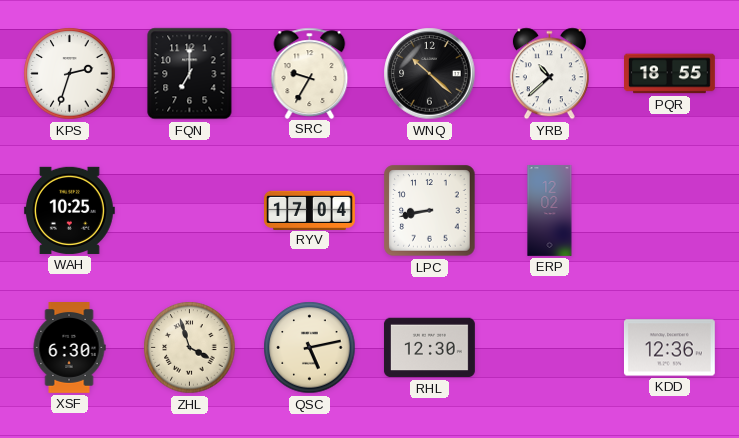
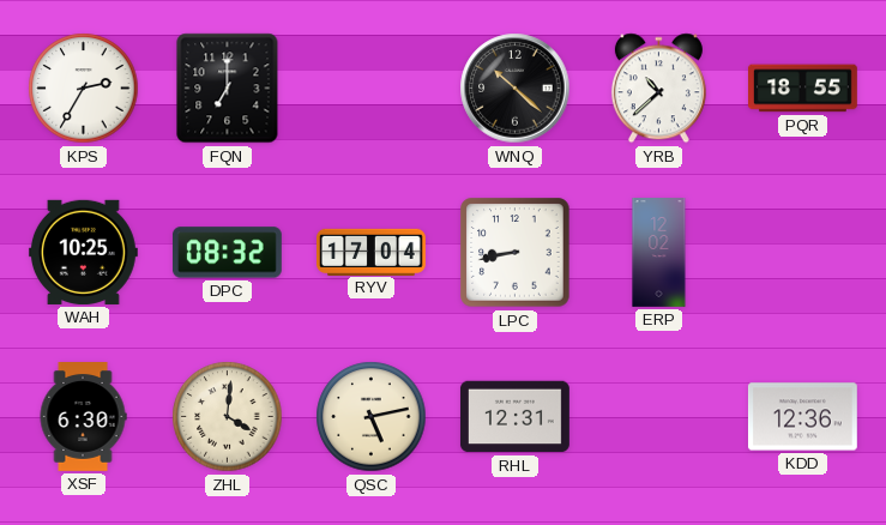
KPS: 2:33 -> 2:35
SRC: 9:35 -> none
DPC: none -> 08:32
ZHL: 3:57 -> 4:01
RHL: 12:30 -> 12:31
